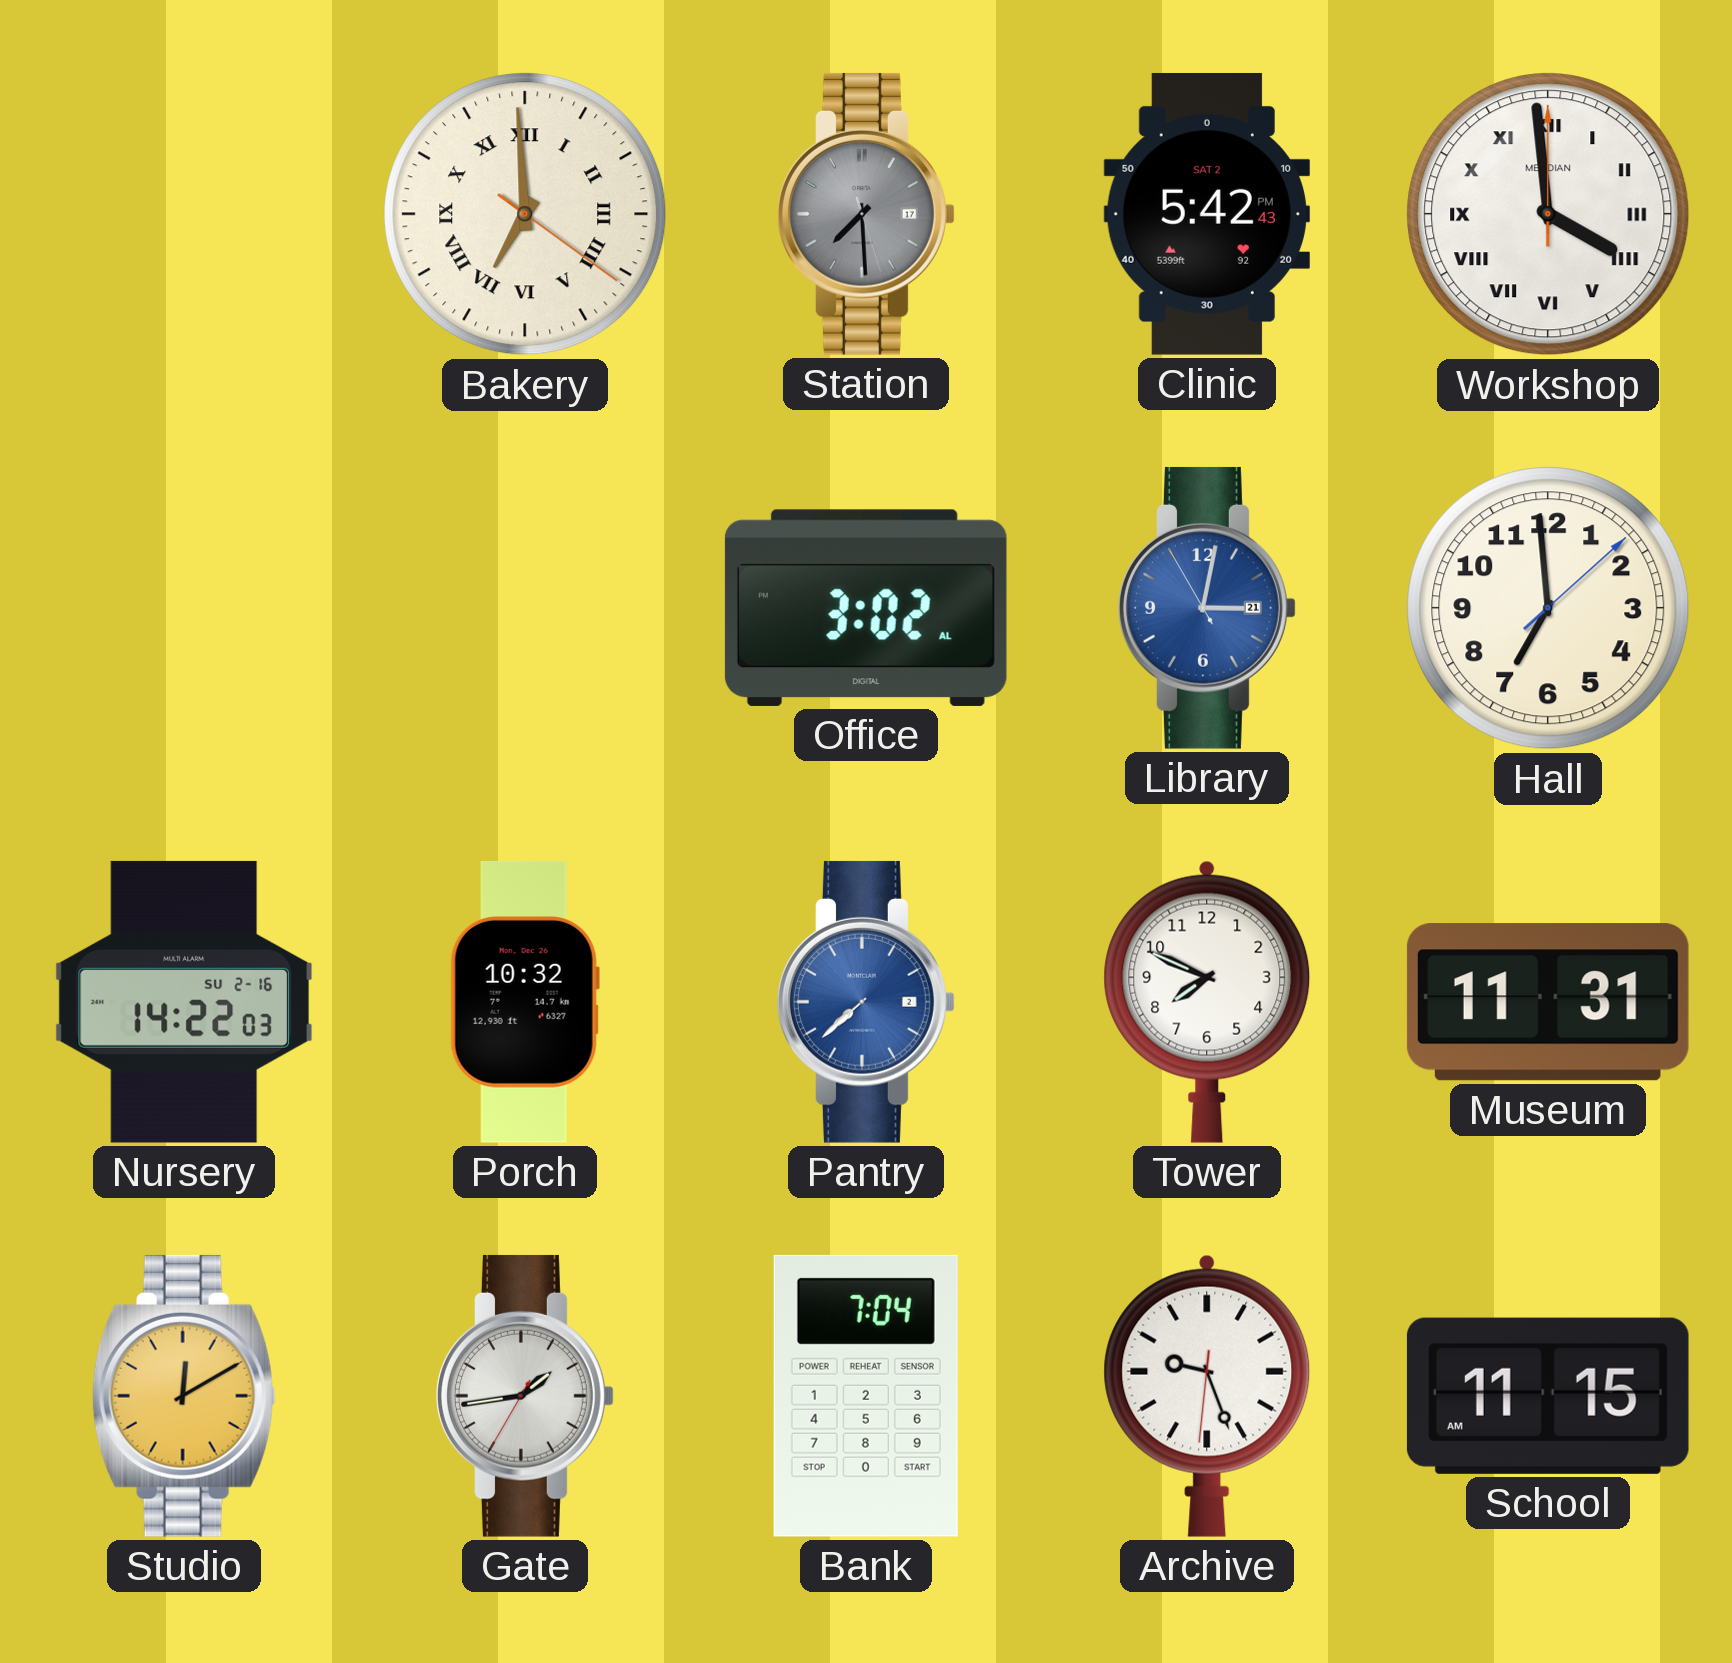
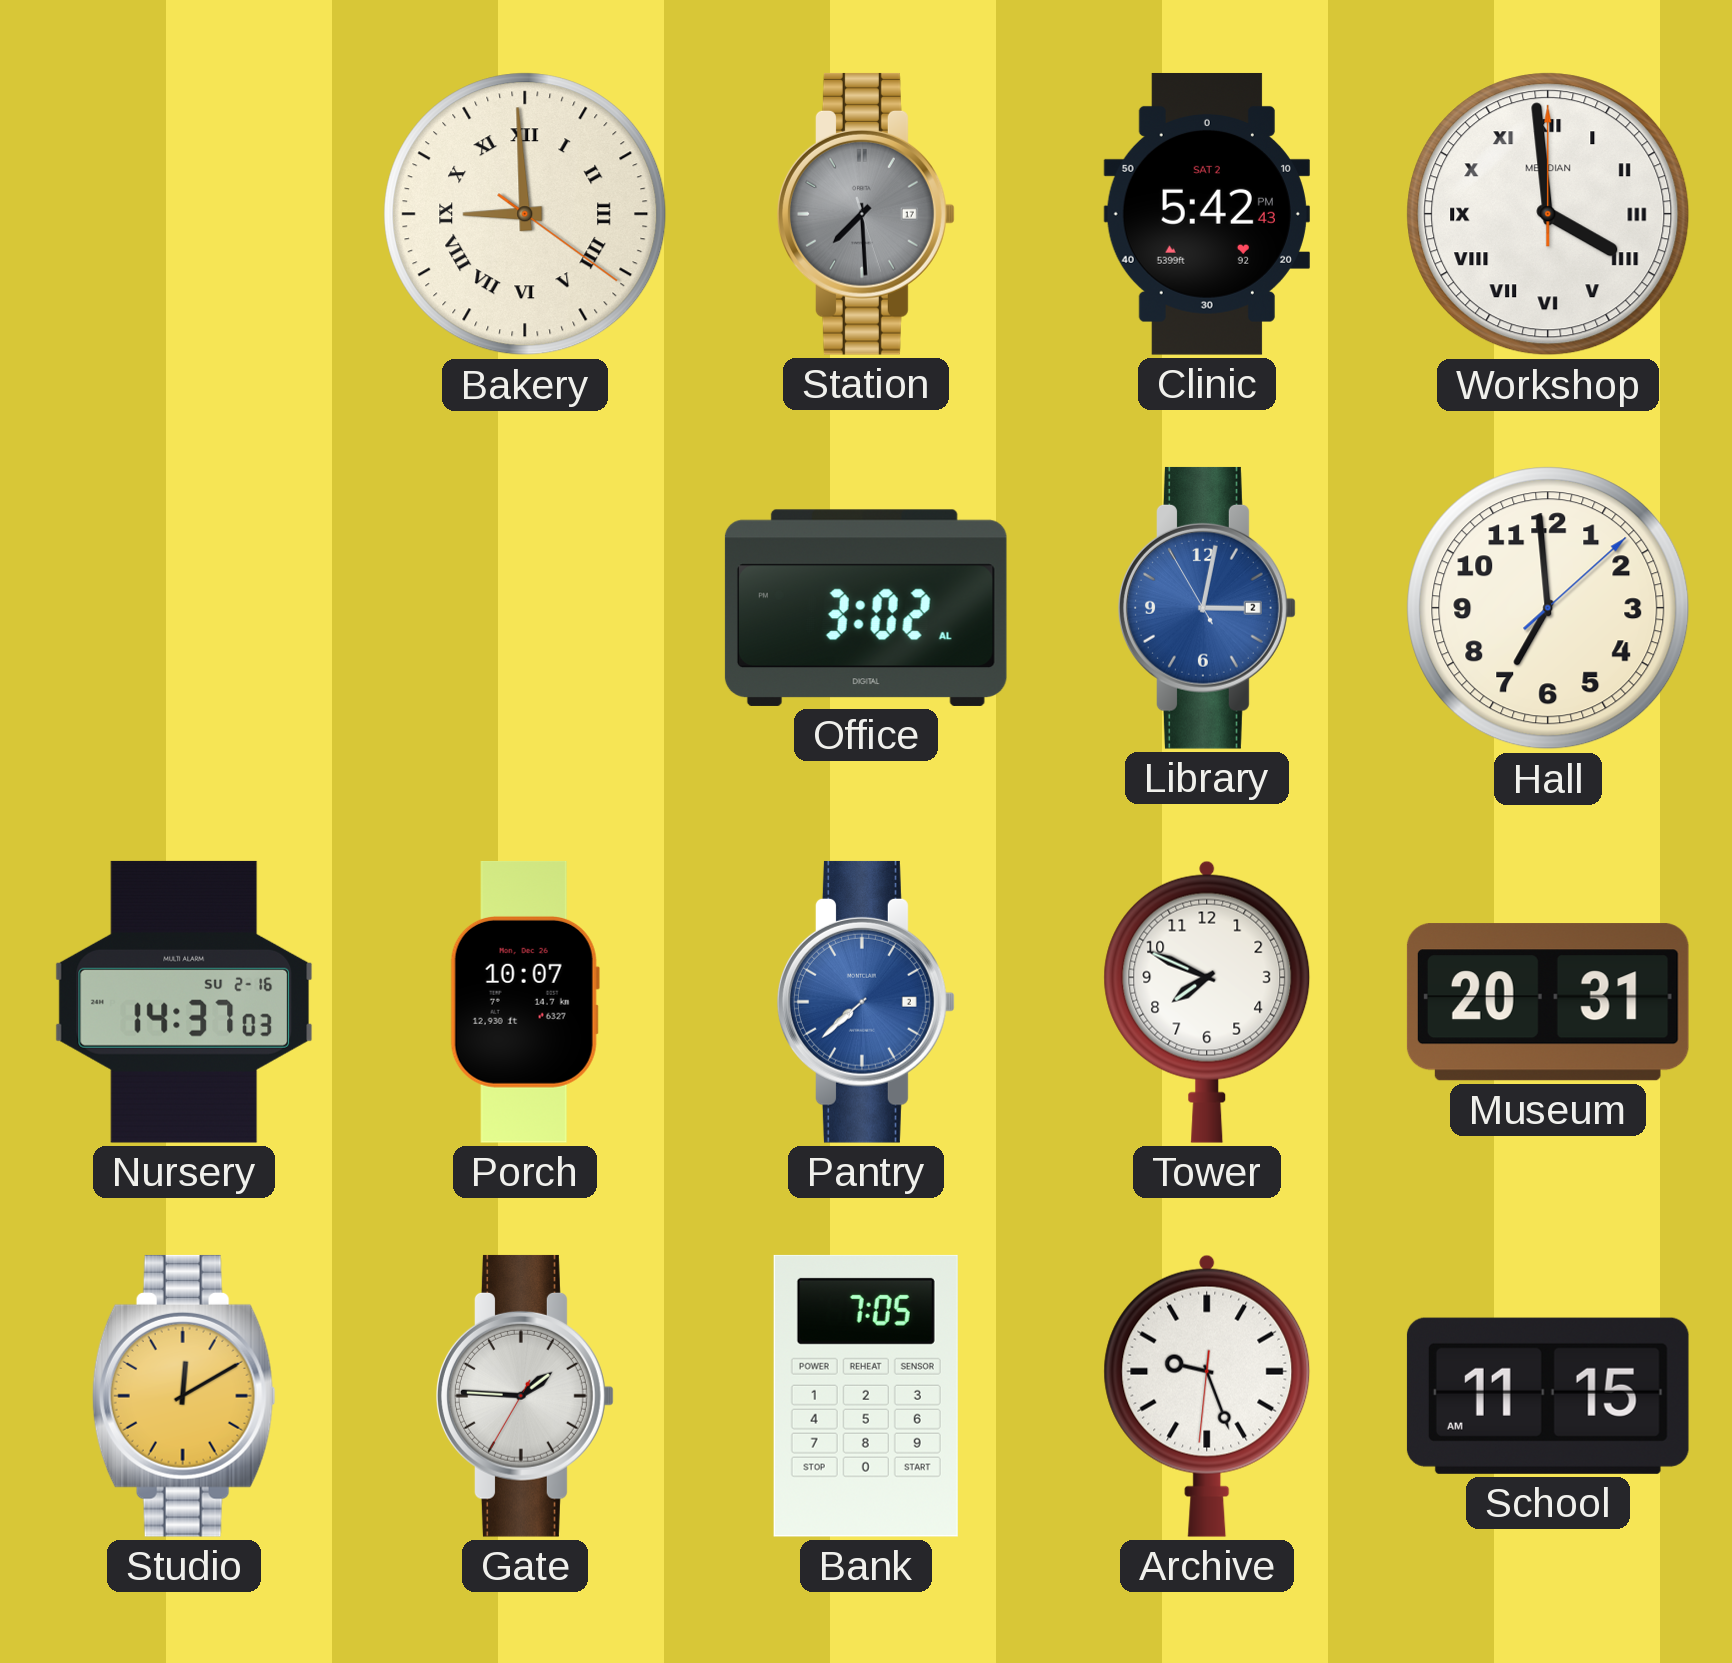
Bakery: 6:59 -> 8:59
Library date: 21 -> 2
Nursery: 14:22 -> 14:37
Porch: 10:32 -> 10:07
Museum: 11:31 -> 20:31
Gate: 1:43 -> 1:45
Bank: 7:04 -> 7:05
